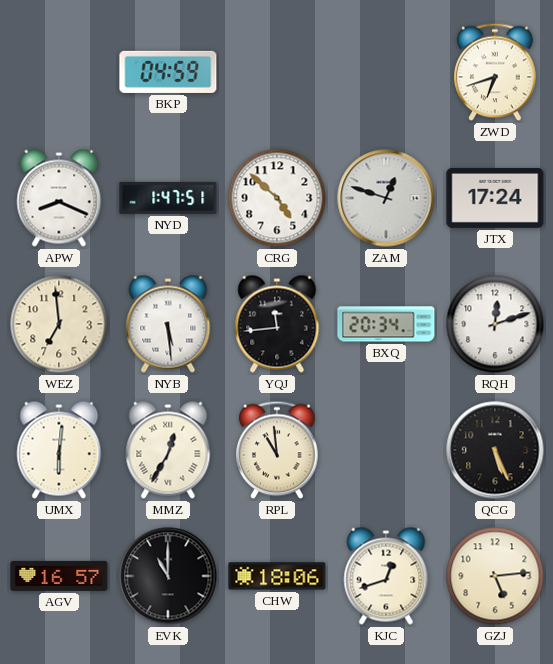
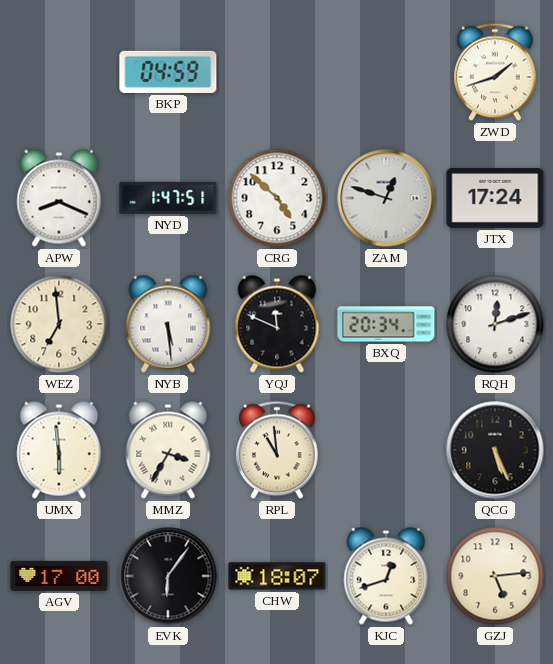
ZWD: 6:42 -> 1:42
YQJ: 11:44 -> 11:49
UMX: 6:01 -> 5:59
MMZ: 12:35 -> 3:35
AGV: 16:57 -> 17:00
EVK: 11:00 -> 6:06
CHW: 18:06 -> 18:07
